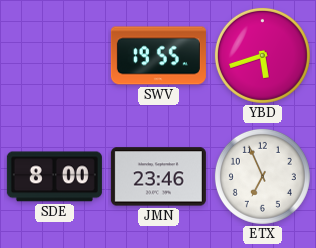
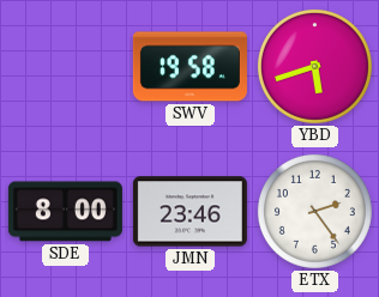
SWV: 19:55 -> 19:58
ETX: 6:56 -> 2:24
